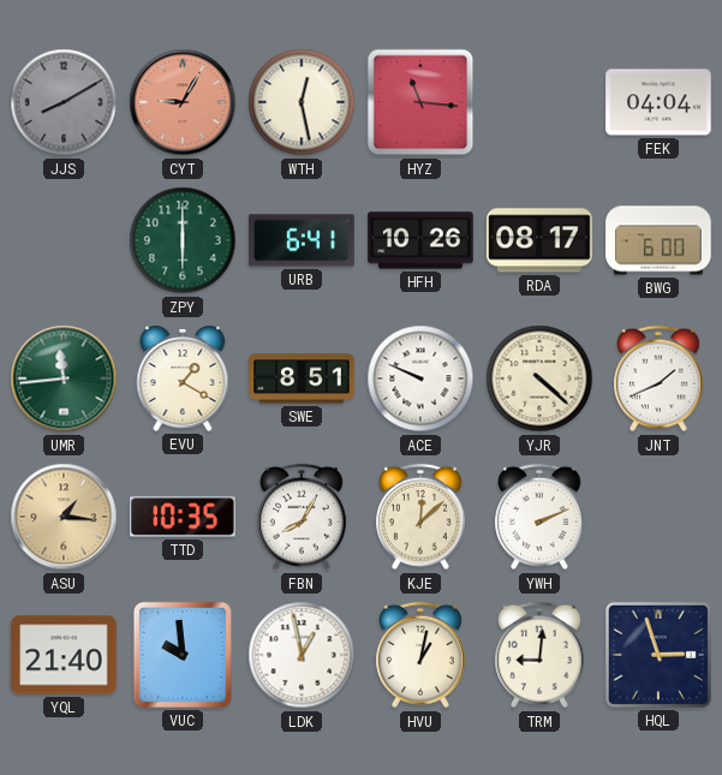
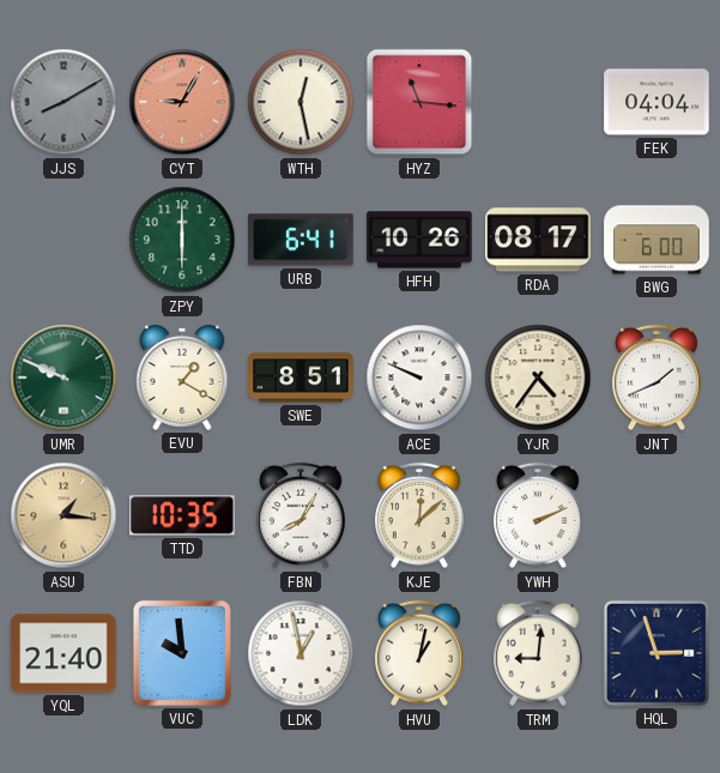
UMR: 11:44 -> 9:49
YJR: 4:22 -> 4:36
